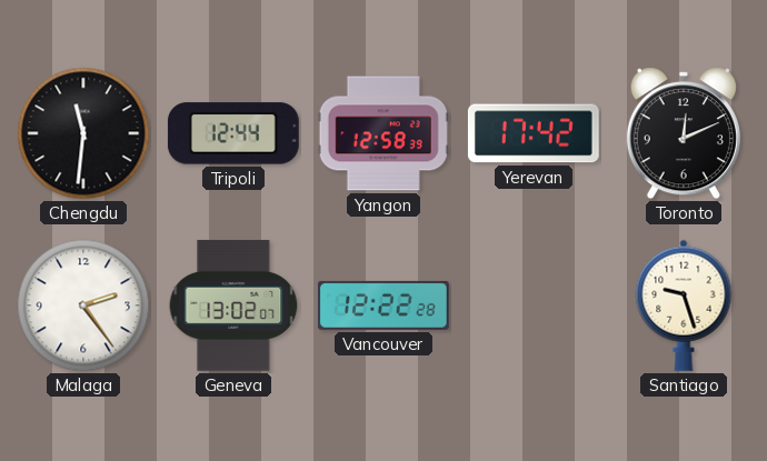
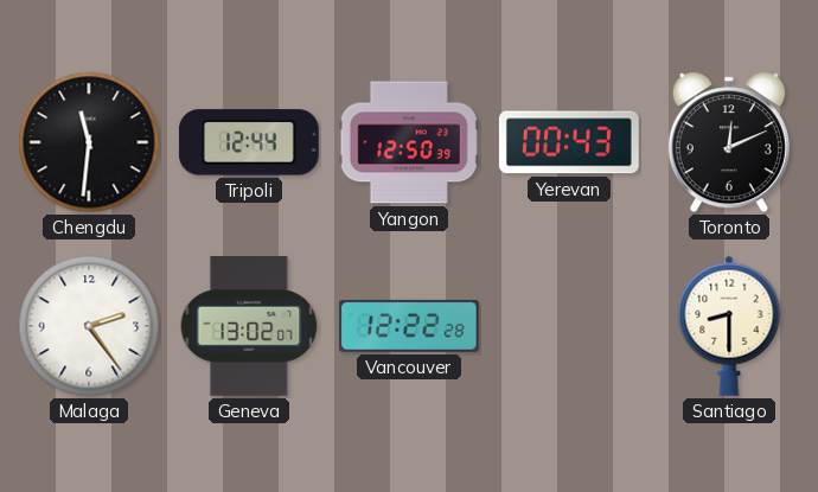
Yangon: 12:58 -> 12:50
Yerevan: 17:42 -> 00:43
Santiago: 9:27 -> 8:30
